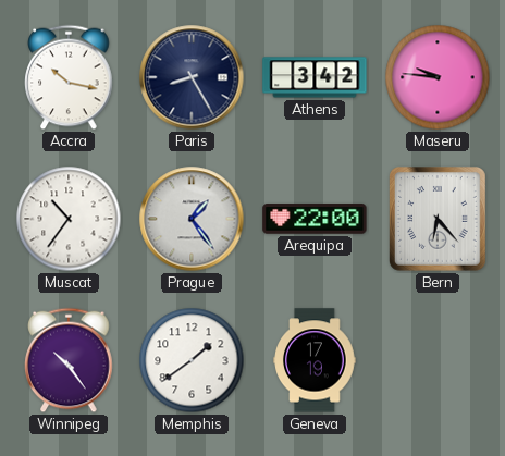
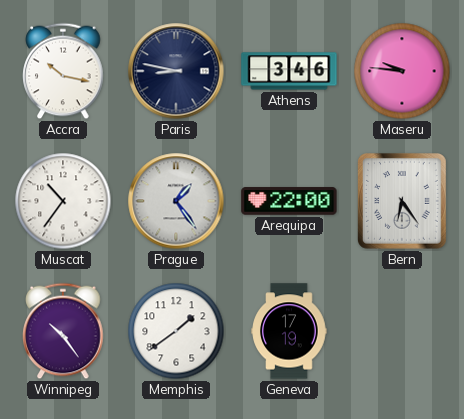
Paris: 8:25 -> 8:47
Athens: 3:42 -> 3:46
Bern: 6:23 -> 6:24
